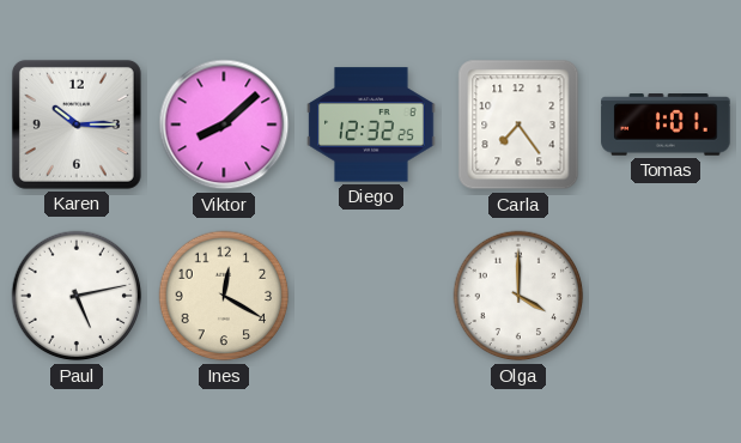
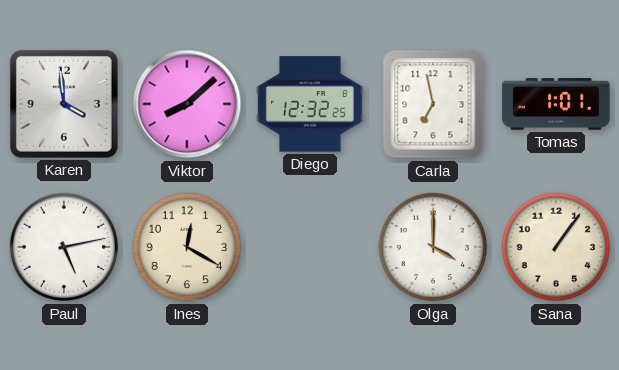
Karen: 10:15 -> 3:59
Carla: 7:24 -> 6:58
Sana: none -> 1:06
